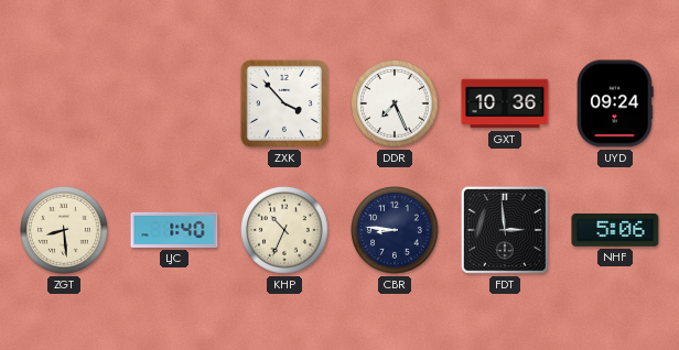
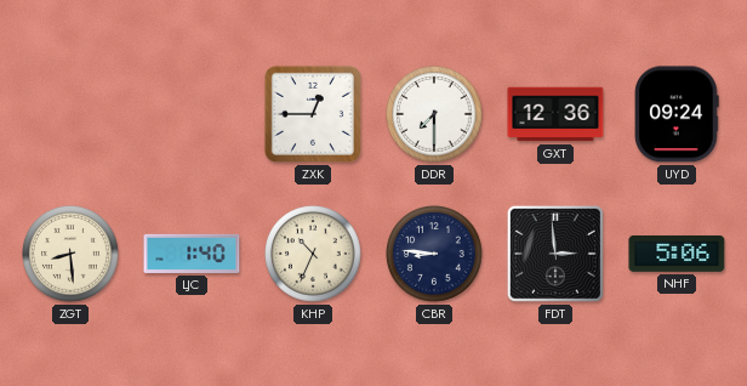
ZXK: 3:53 -> 12:45
DDR: 7:26 -> 7:30
GXT: 10:36 -> 12:36
